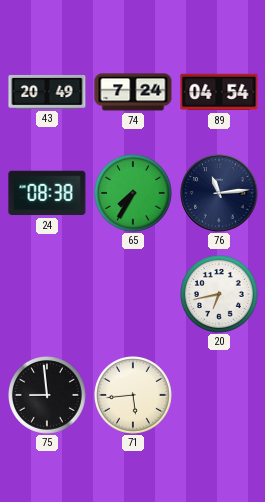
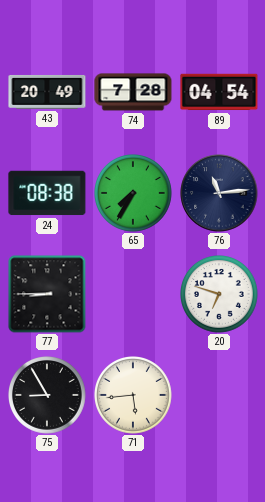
74: 7:24 -> 7:28
77: none -> 8:45
20: 6:43 -> 6:48
75: 8:59 -> 8:55
